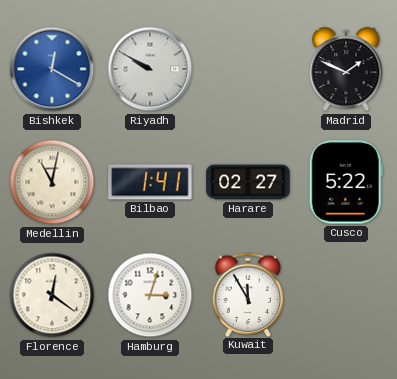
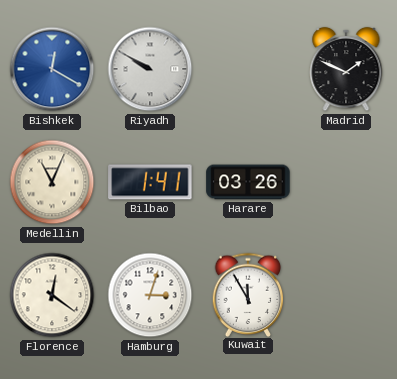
Medellin: 11:02 -> 11:04
Harare: 02:27 -> 03:26
Cusco: 5:22 -> none
